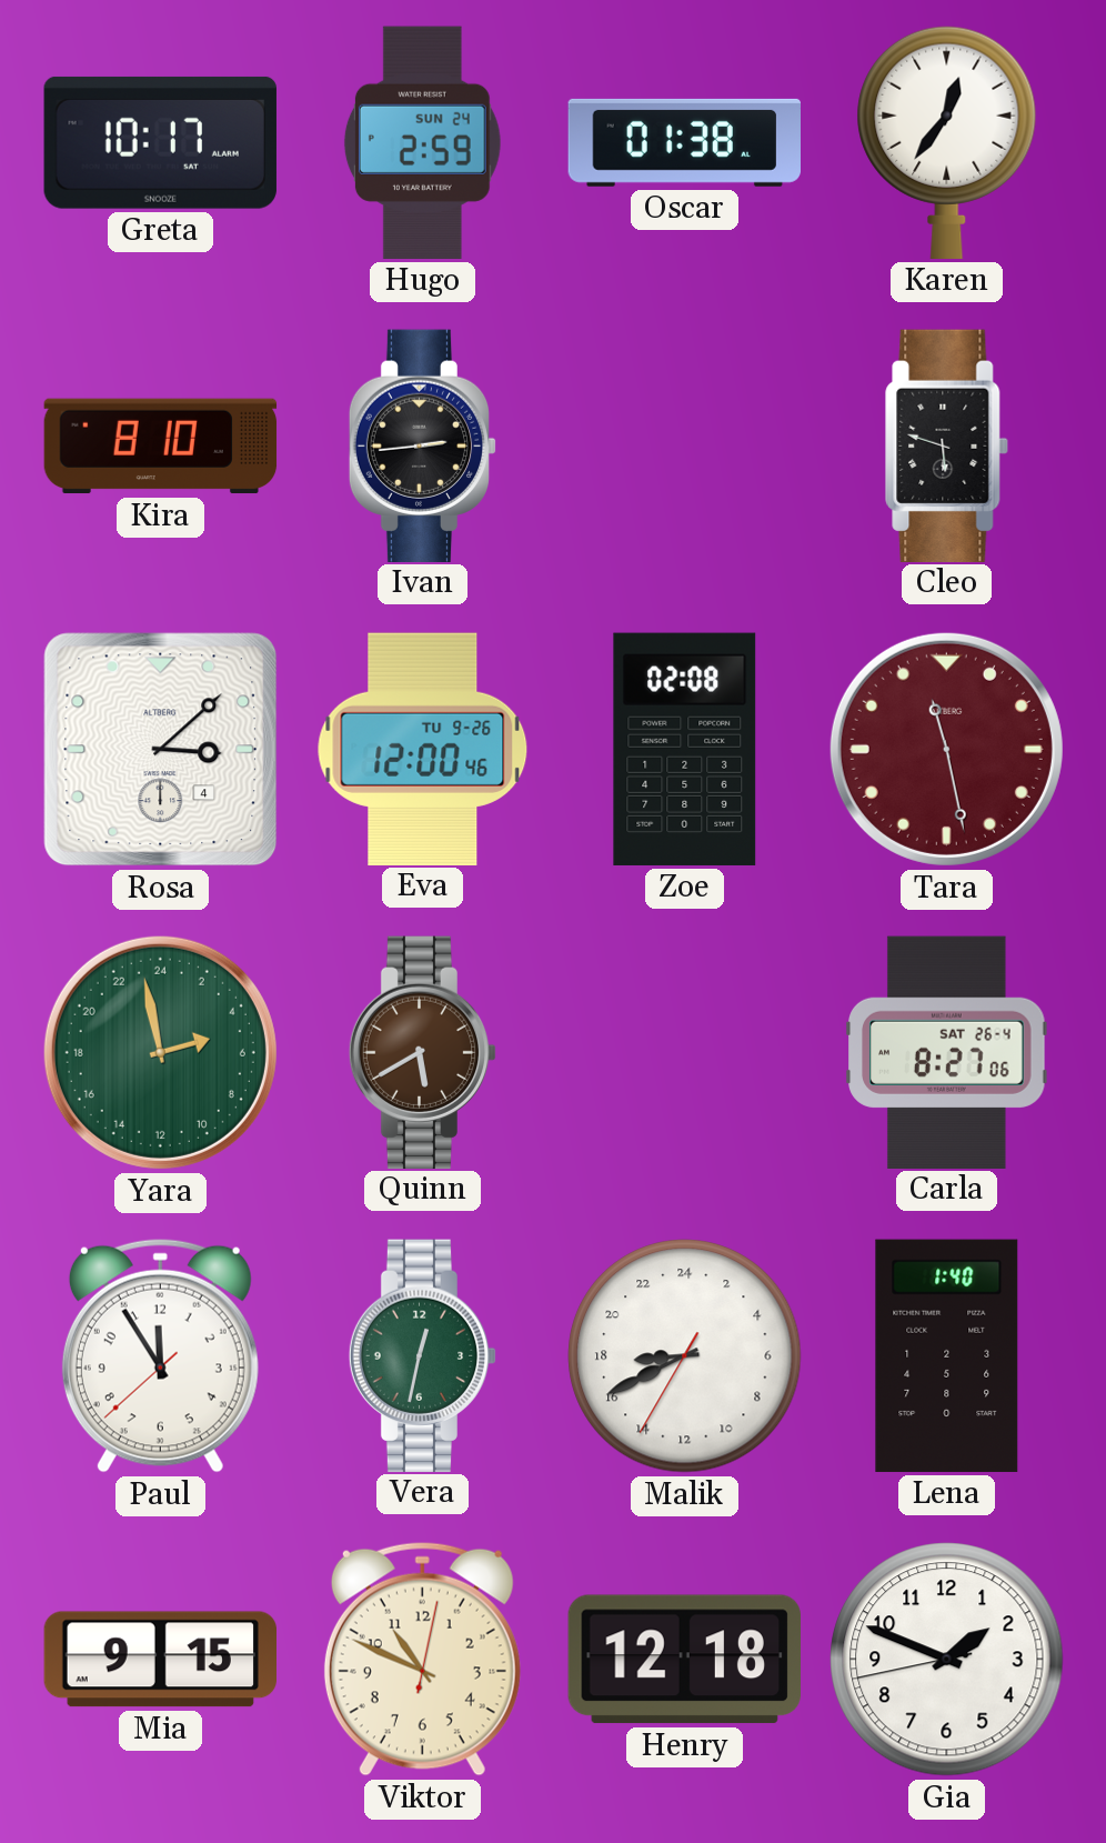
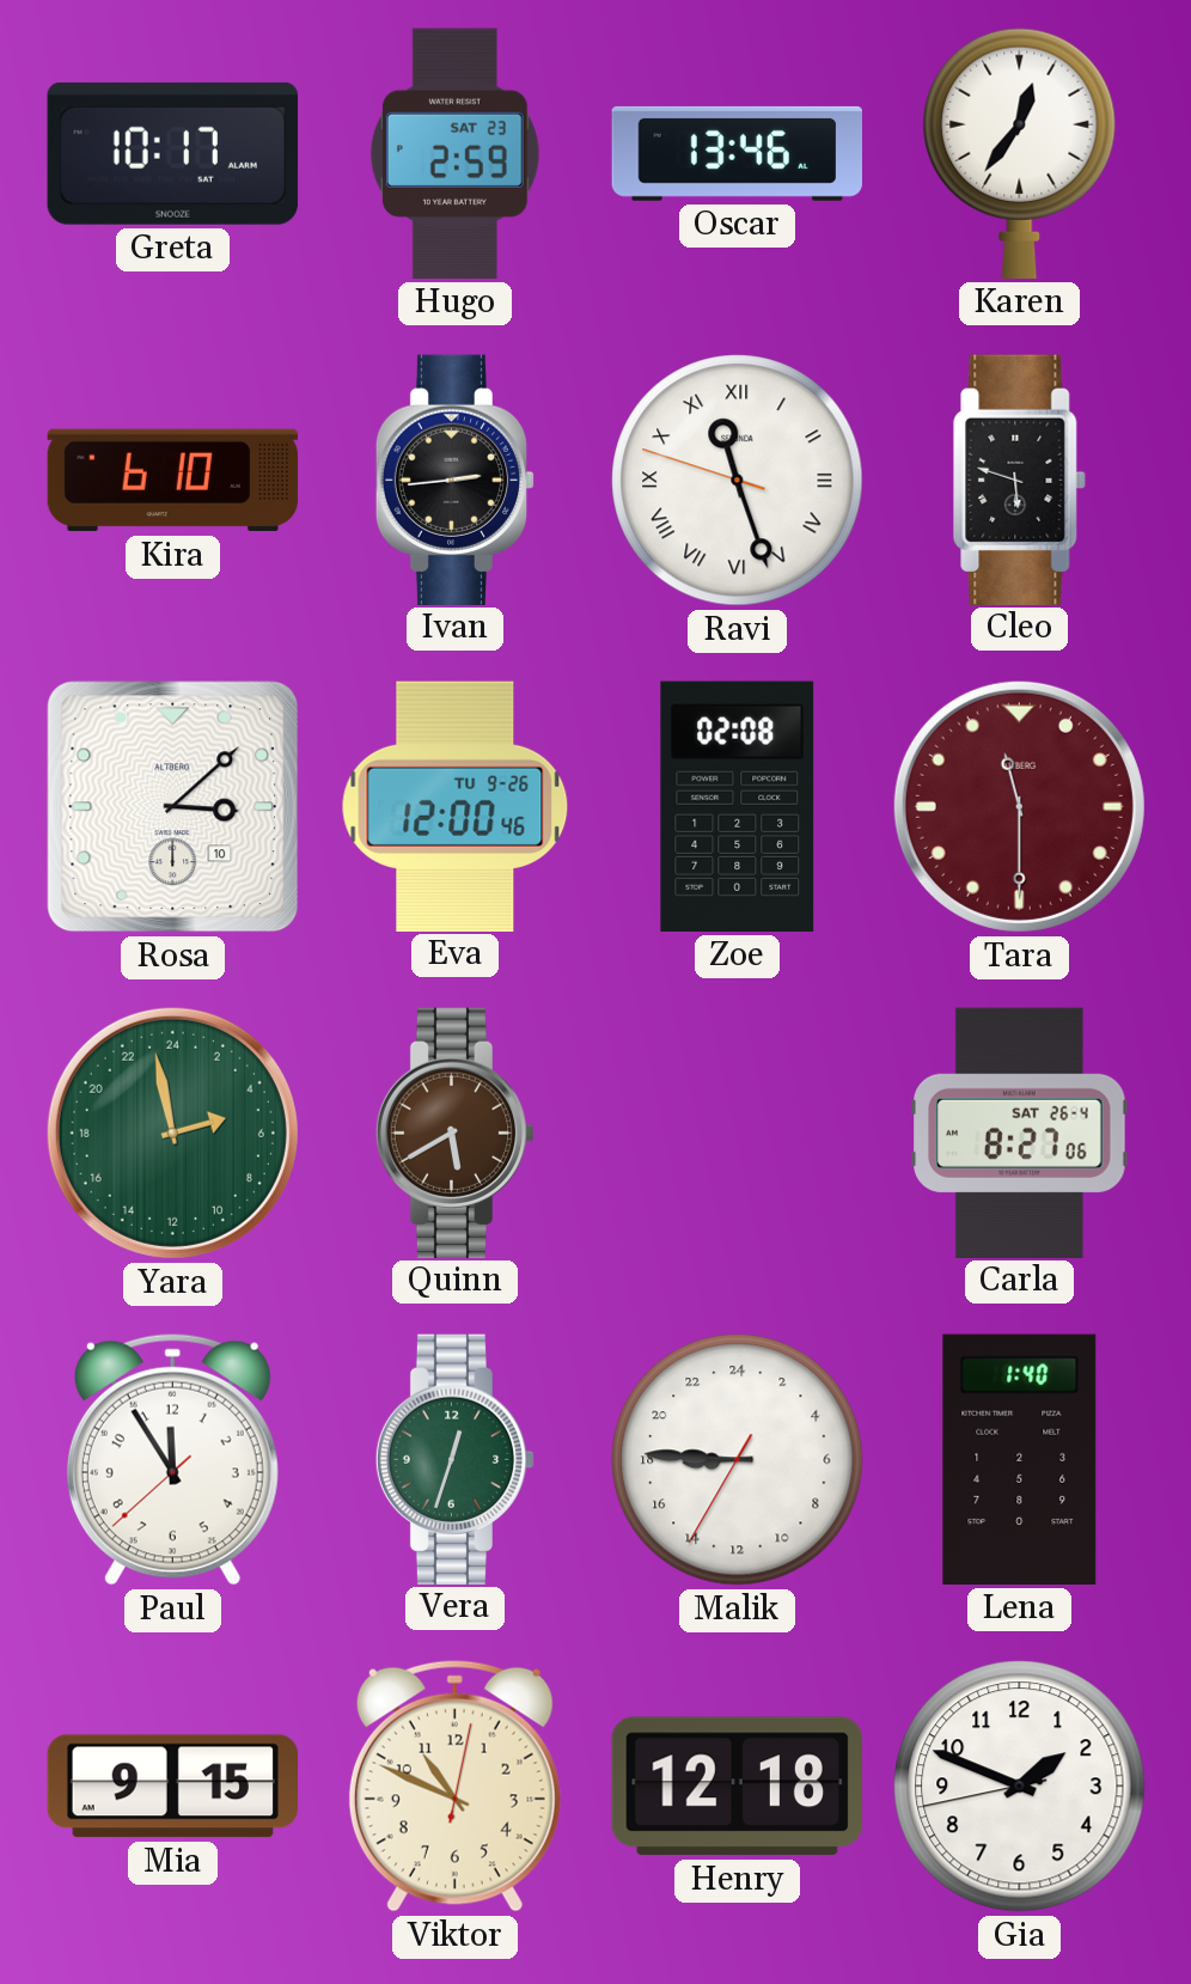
Hugo date: SUN 24 -> SAT 23
Oscar: 01:38 -> 13:46
Kira: 8:10 -> 6:10
Ravi: none -> 11:26
Rosa date: 4 -> 10
Tara: 11:28 -> 11:30
Vera: 12:32 -> 12:33
Malik: 17:40 -> 17:45
